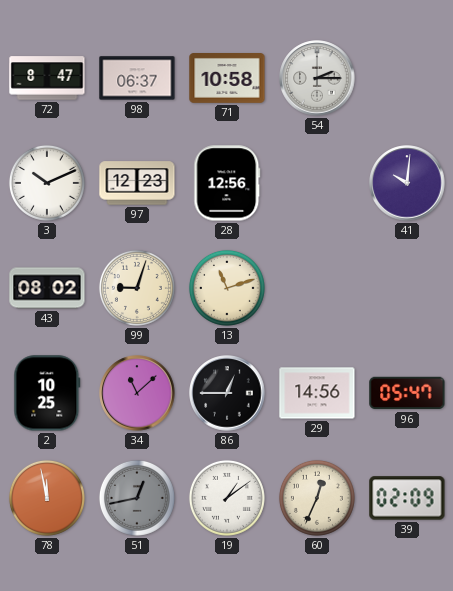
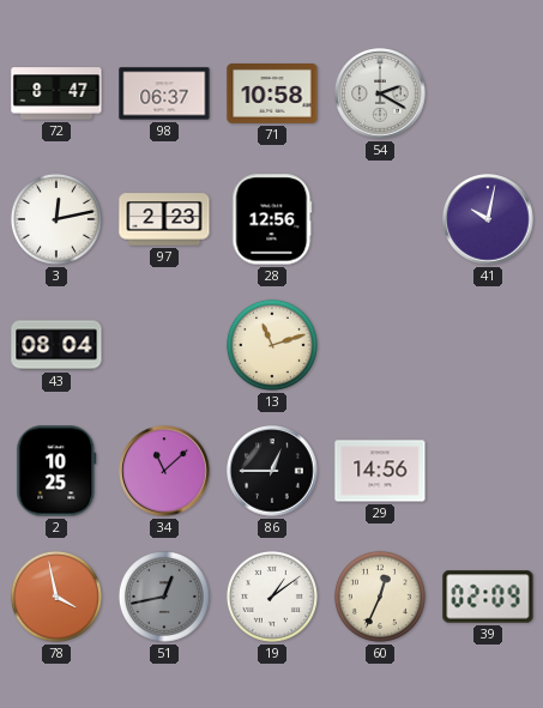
54: 2:15 -> 2:20
3: 10:11 -> 12:13
97: 12:23 -> 2:23
41: 10:01 -> 10:02
43: 08:02 -> 08:04
99: 9:03 -> none
96: 05:47 -> none
78: 11:58 -> 3:58
